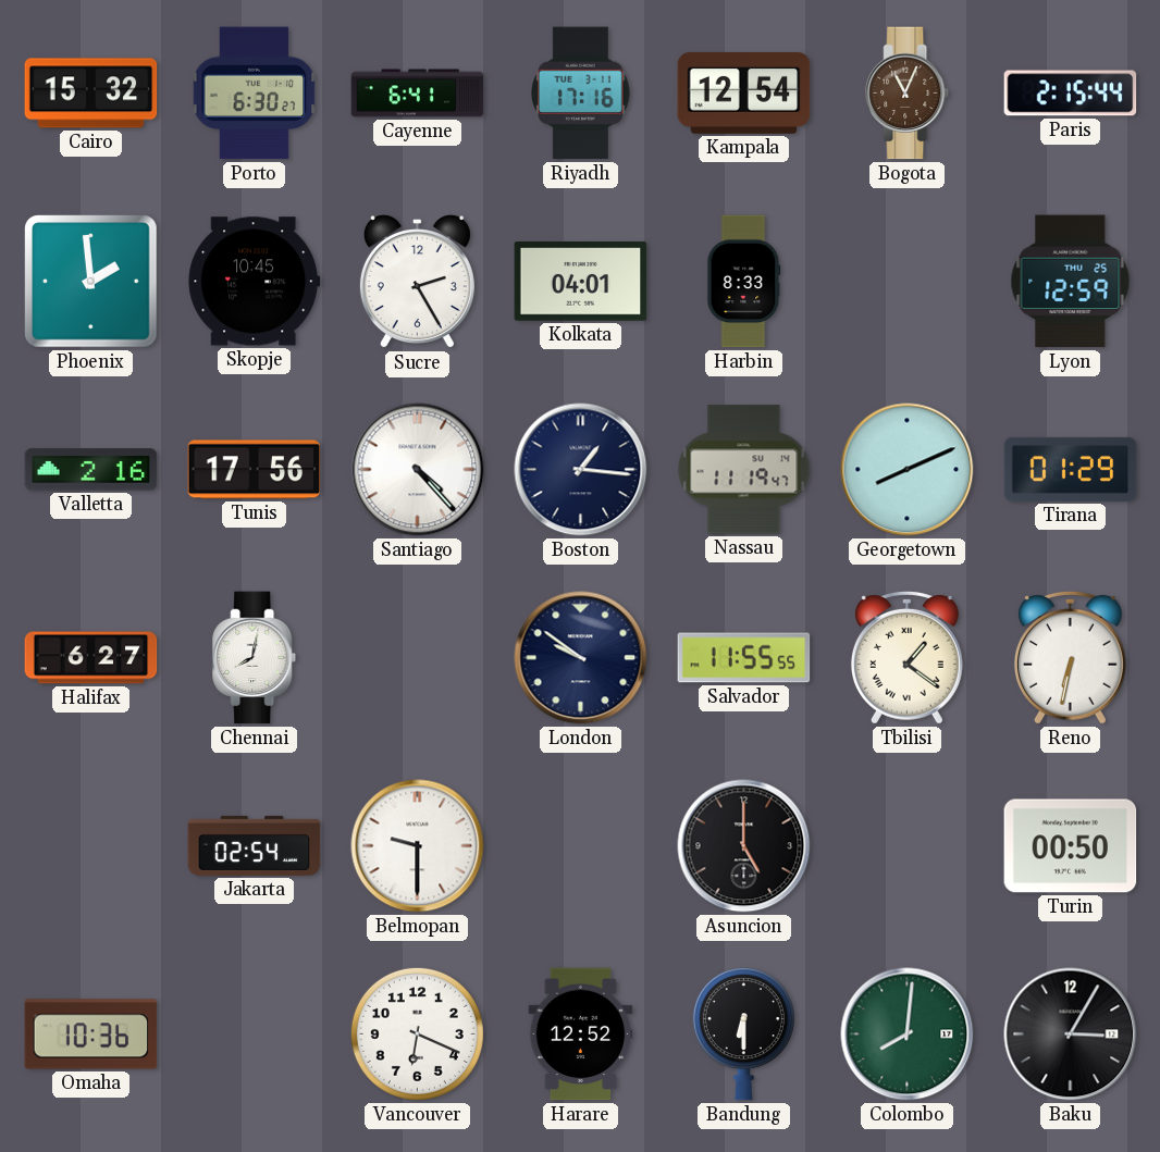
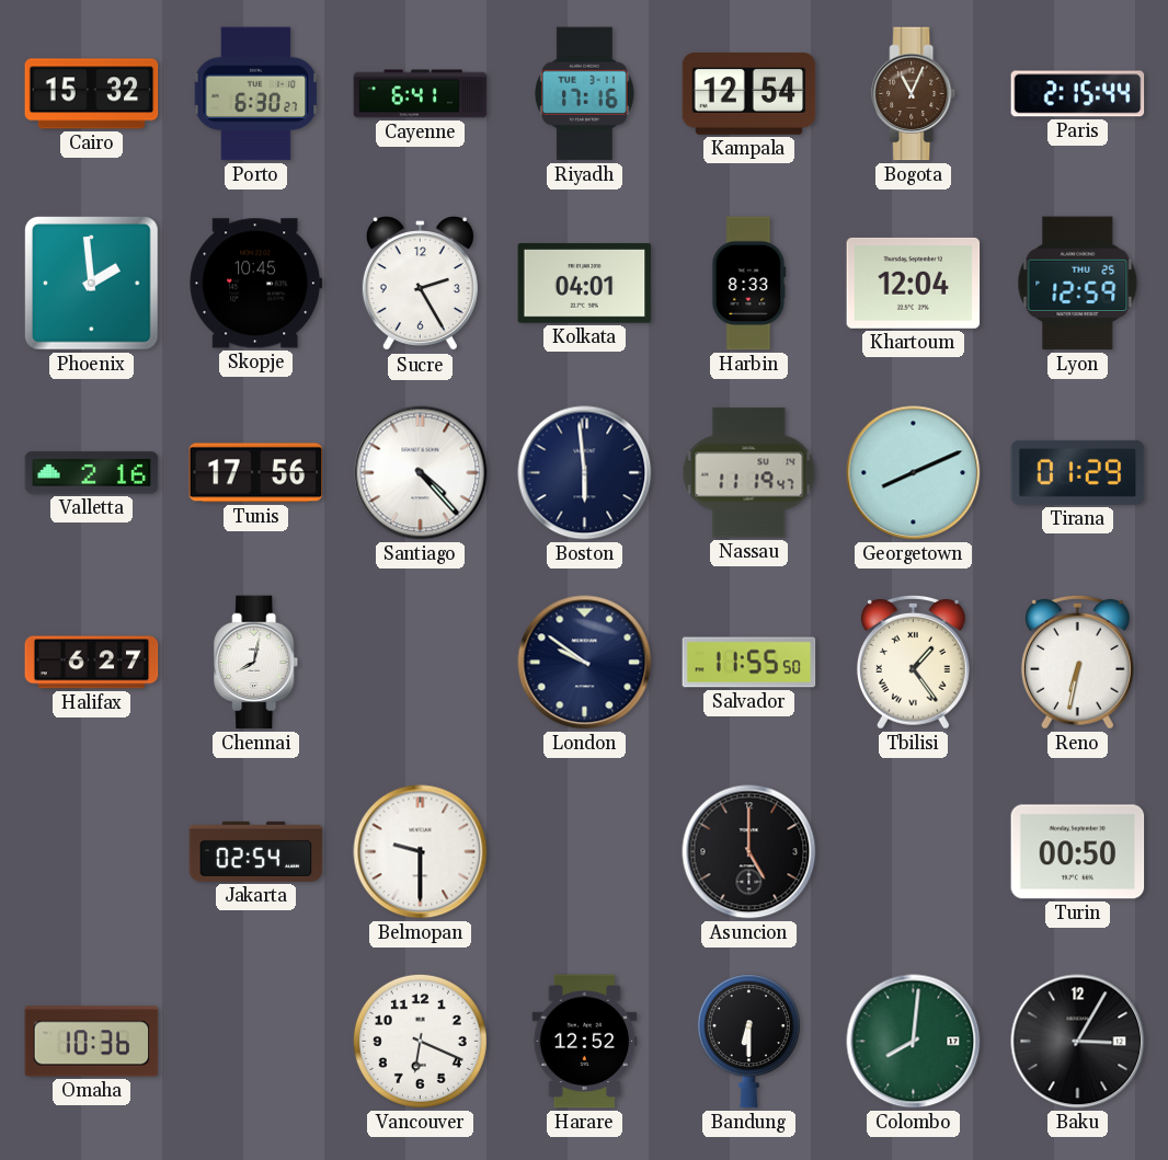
Khartoum: none -> 12:04
Boston: 1:16 -> 5:59
Salvador: 11:55:55 -> 11:55:50
Tbilisi: 1:21 -> 1:24
